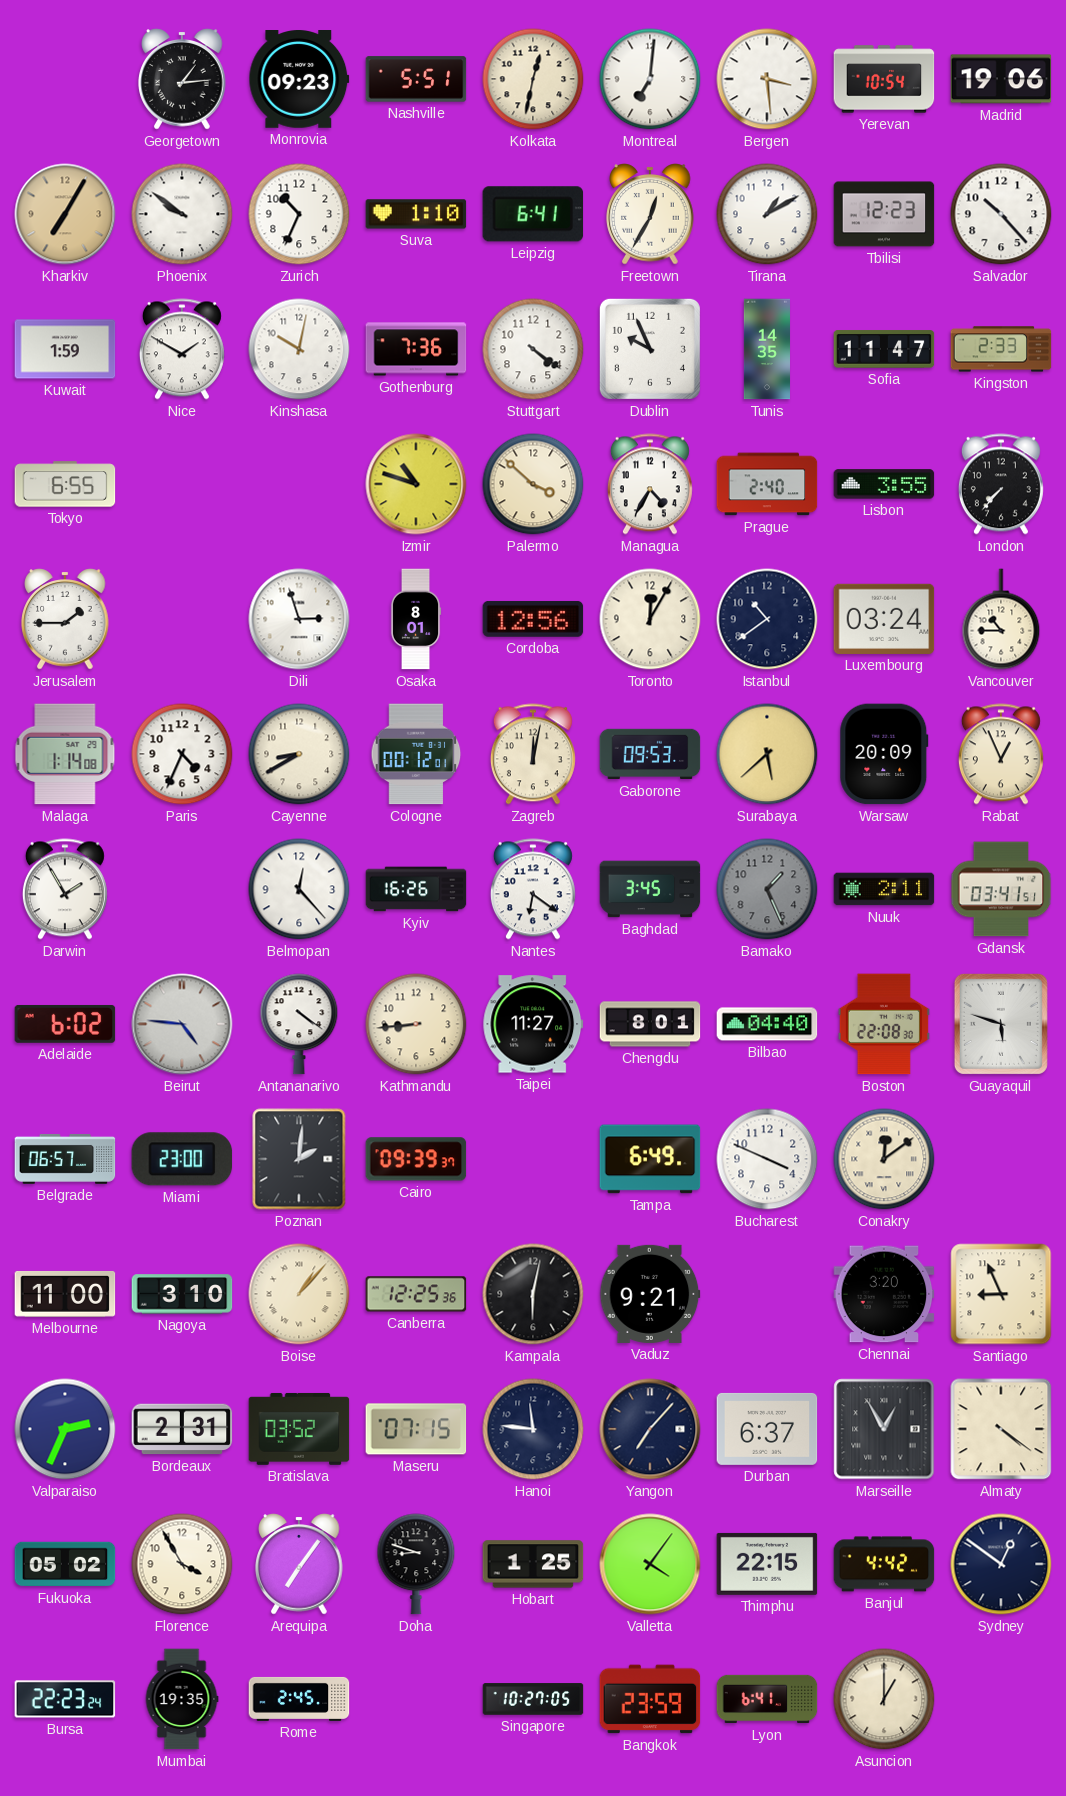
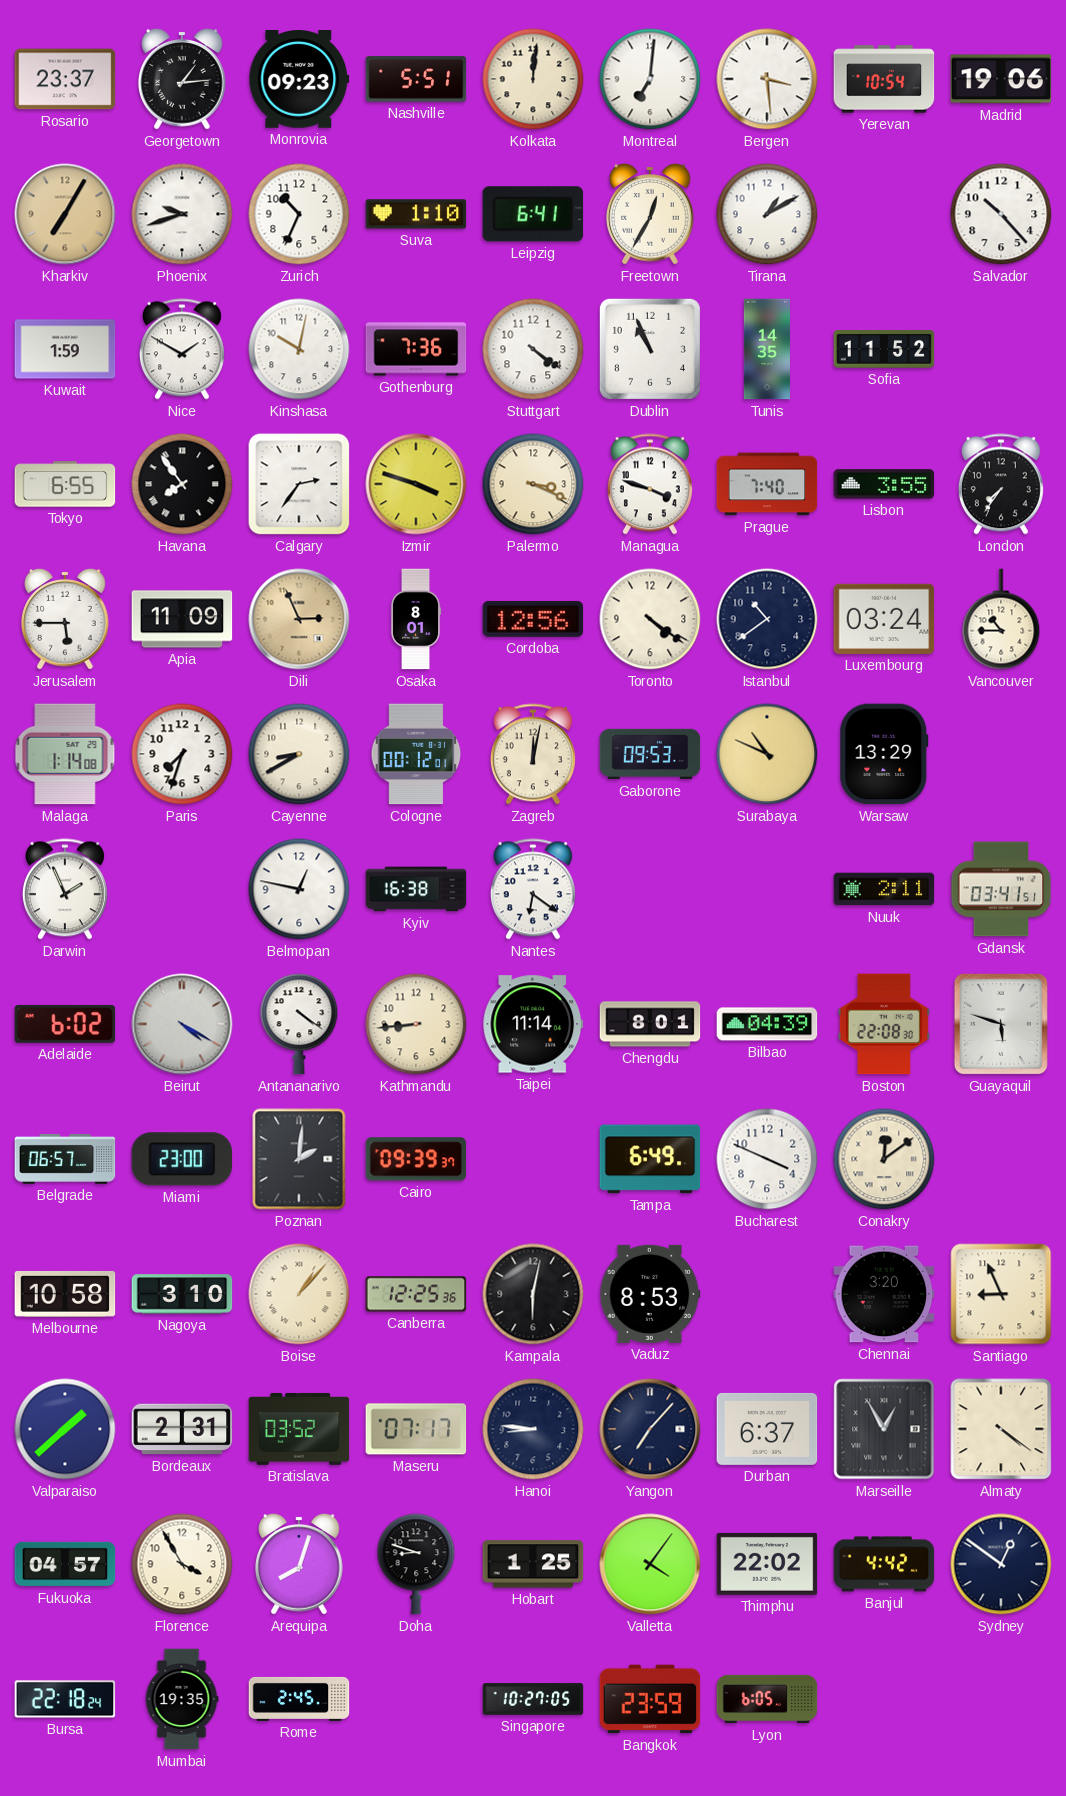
Rosario: none -> 23:37
Kolkata: 12:32 -> 12:01
Phoenix: 9:51 -> 9:42
Tbilisi: 12:23 -> none
Dublin: 9:56 -> 10:56
Sofia: 11:47 -> 11:52
Kingston: 2:33 -> none
Havana: none -> 7:54
Calgary: none -> 2:36
Izmir: 10:48 -> 3:48
Palermo: 3:52 -> 3:19
Managua: 4:35 -> 3:48
Prague: 2:40 -> 7:40
London: 7:37 -> 7:36
Jerusalem: 1:45 -> 5:45
Apia: none -> 11:09
Dili: 2:57 -> 2:56
Dili dial: white -> champagne
Toronto: 12:05 -> 4:21
Paris: 4:34 -> 7:33
Surabaya: 5:38 -> 10:49
Warsaw: 20:09 -> 13:29
Rabat: 12:56 -> none
Darwin: 1:55 -> 1:56
Belmopan: 12:23 -> 12:47
Kyiv: 16:26 -> 16:38
Baghdad: 3:45 -> none
Bamako: 1:26 -> none
Beirut: 4:46 -> 4:20
Taipei: 11:27 -> 11:14
Bilbao: 04:40 -> 04:39
Melbourne: 11:00 -> 10:58
Vaduz: 9:21 -> 8:53
Valparaiso: 2:34 -> 1:38
Maseru: 07:15 -> 07:17
Hanoi: 11:46 -> 8:46
Fukuoka: 05:02 -> 04:57
Arequipa: 7:06 -> 8:03
Thimphu: 22:15 -> 22:02
Bursa: 22:23 -> 22:18
Lyon: 6:41 -> 6:05
Asuncion: 1:00 -> none
